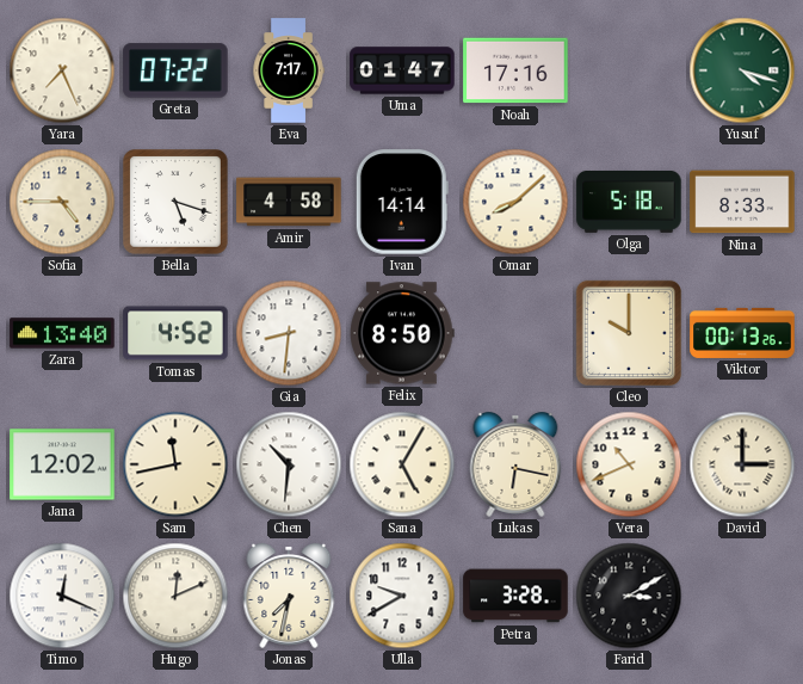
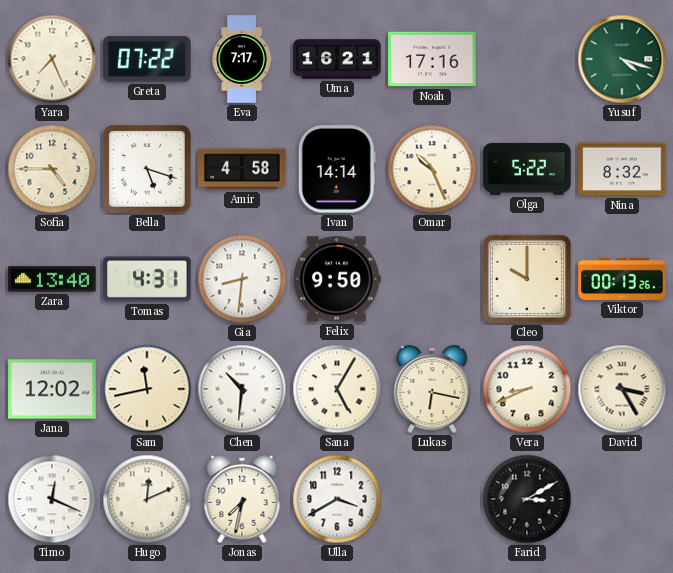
Uma: 01:47 -> 16:21
Omar: 8:08 -> 10:26
Olga: 5:18 -> 5:22
Nina: 8:33 -> 8:32
Tomas: 4:52 -> 4:31
Felix: 8:50 -> 9:50
Vera: 10:41 -> 8:41
David: 3:00 -> 3:25
Ulla: 9:40 -> 3:40
Petra: 3:28 -> none
